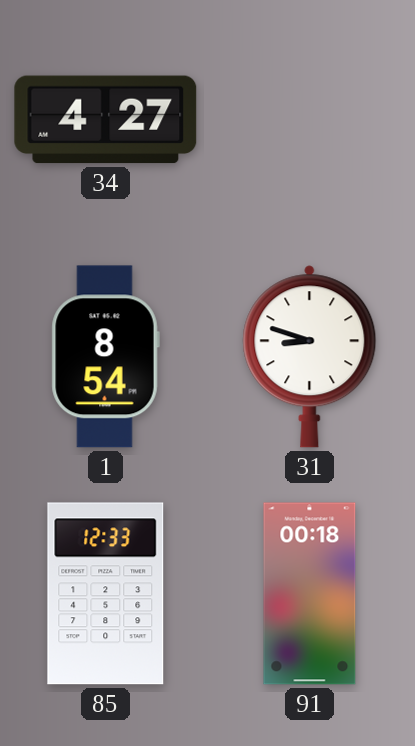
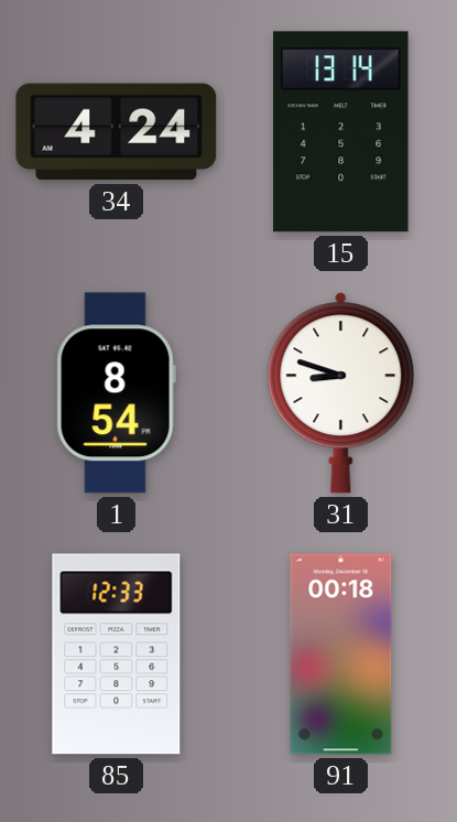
34: 4:27 -> 4:24
15: none -> 13:14
